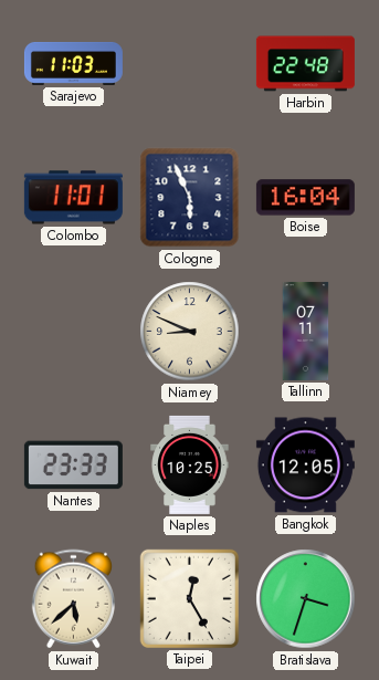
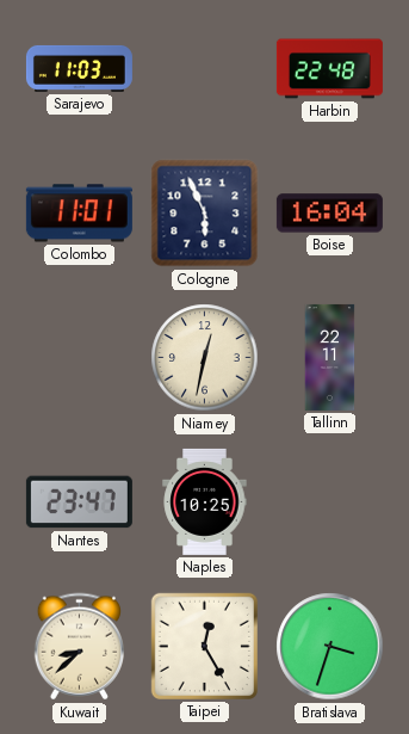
Niamey: 8:49 -> 12:32
Tallinn: 07:11 -> 22:11
Nantes: 23:33 -> 23:47
Bangkok: 12:05 -> none
Kuwait: 5:38 -> 8:38
